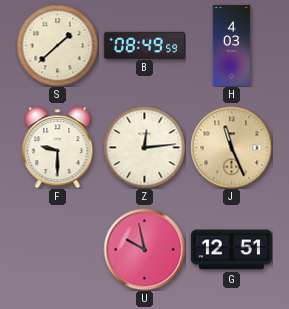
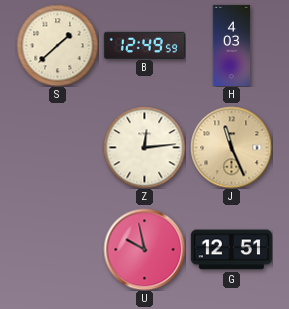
B: 08:49 -> 12:49
F: 9:30 -> none
